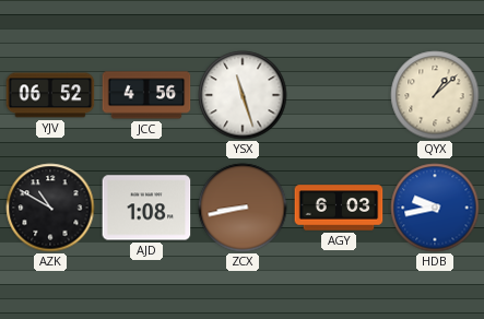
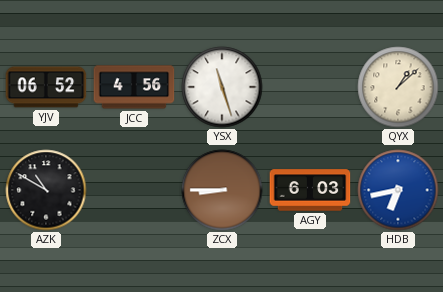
AJD: 1:08 -> none
ZCX: 8:43 -> 8:45
HDB: 9:43 -> 6:43
